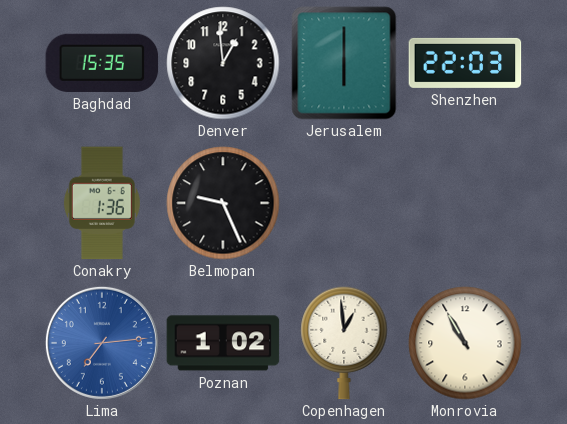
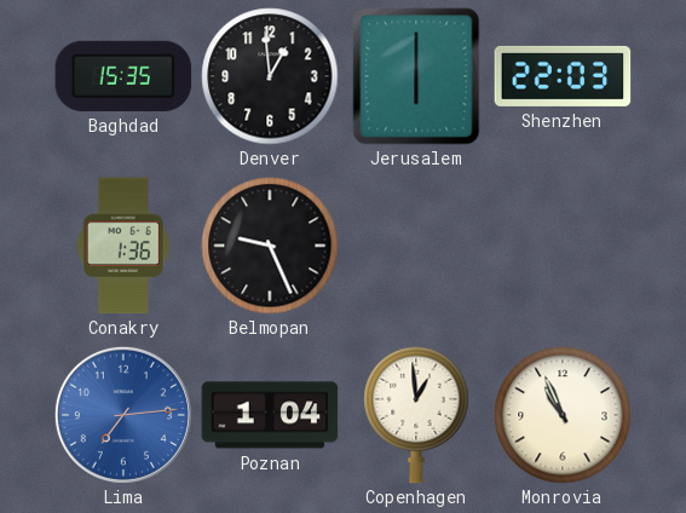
Poznan: 1:02 -> 1:04
Monrovia: 10:55 -> 10:56
